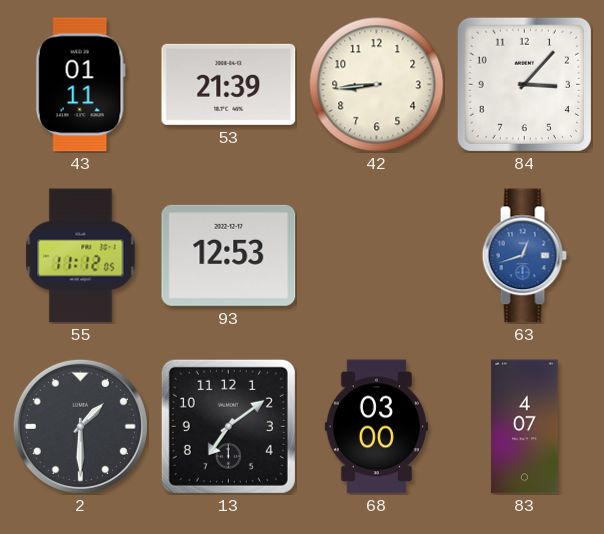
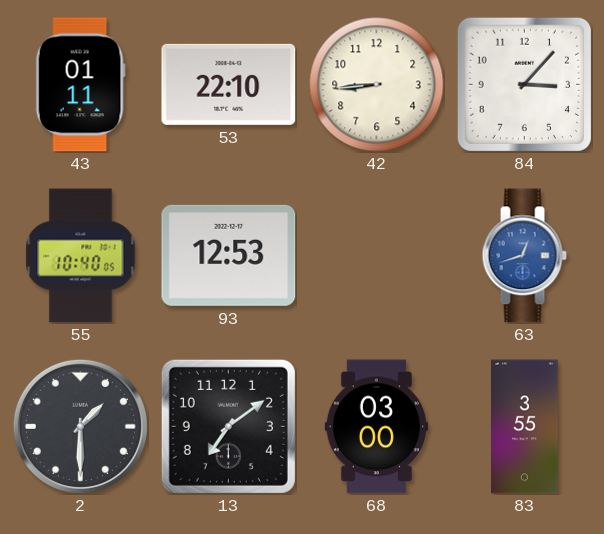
53: 21:39 -> 22:10
55: 11:12 -> 10:40
83: 4:07 -> 3:55
